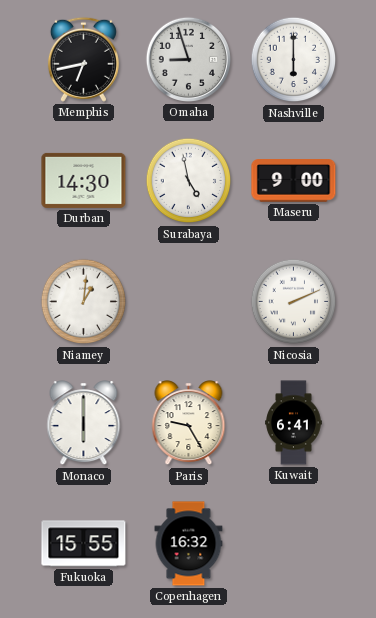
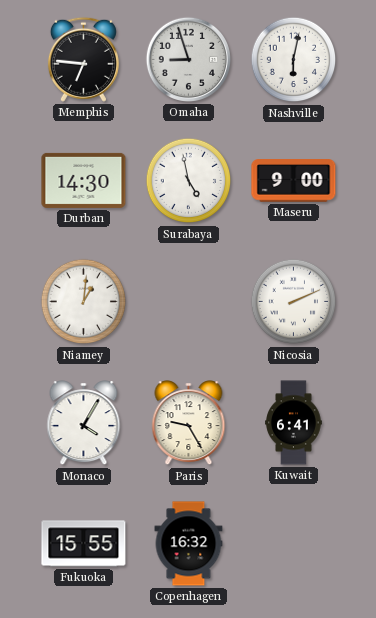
Memphis: 6:43 -> 6:46
Nashville: 6:00 -> 6:02
Monaco: 6:00 -> 4:05
